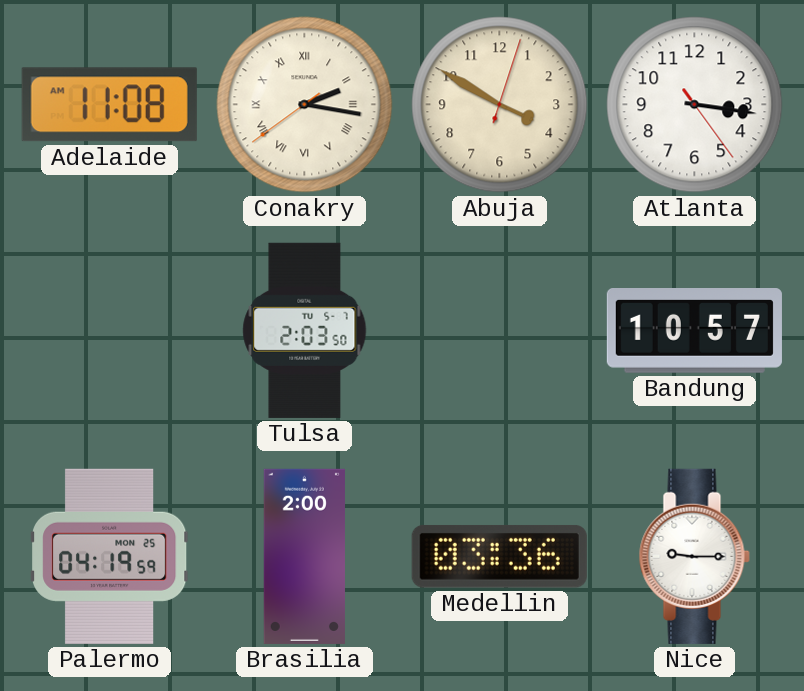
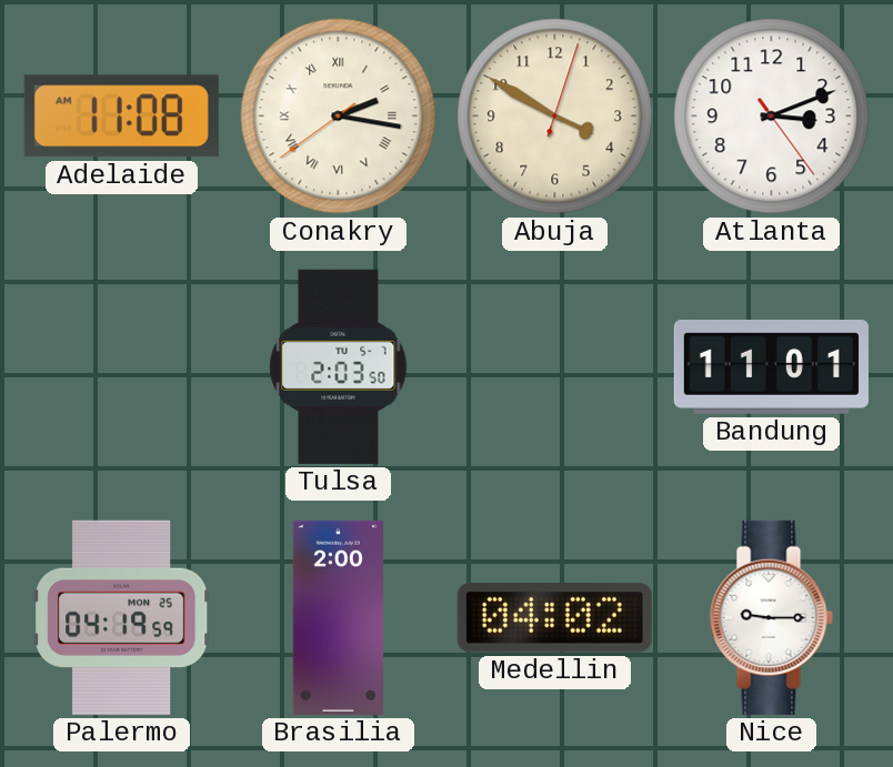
Atlanta: 3:16 -> 3:11
Bandung: 10:57 -> 11:01
Medellin: 03:36 -> 04:02
